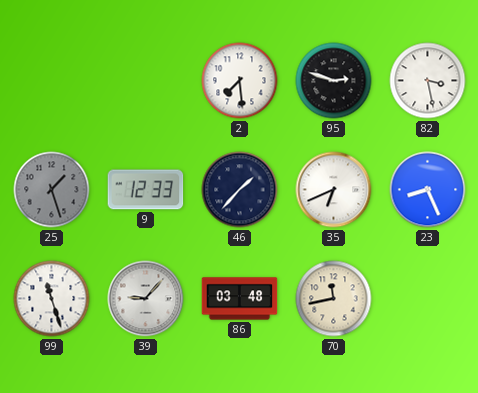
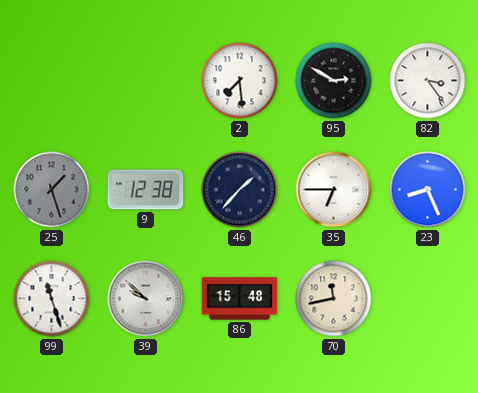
95: 2:48 -> 2:50
82: 3:28 -> 3:24
9: 12:33 -> 12:38
35: 6:41 -> 6:45
39: 9:07 -> 9:52
86: 03:48 -> 15:48
